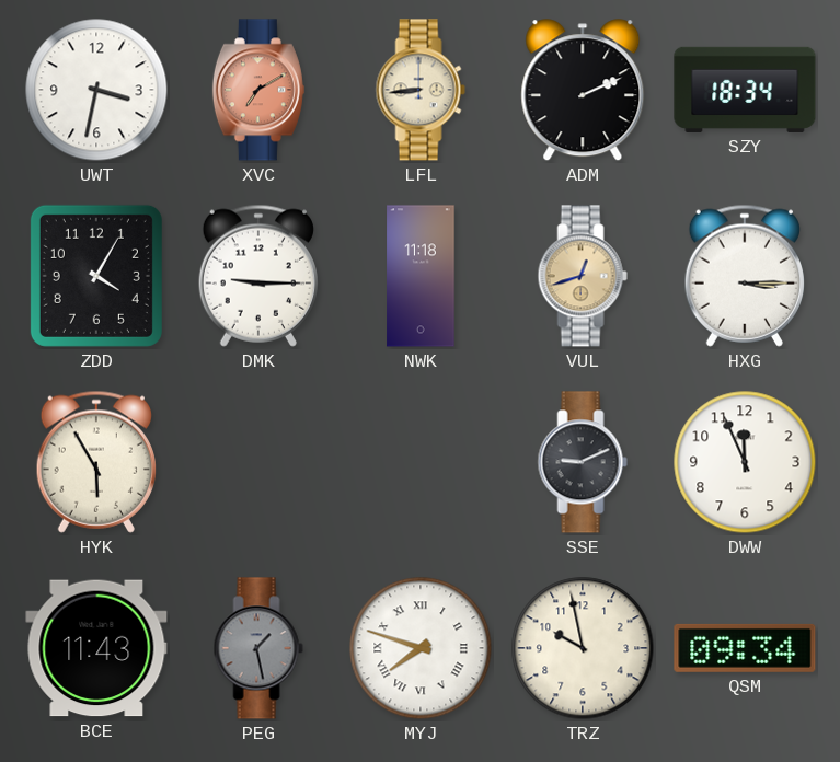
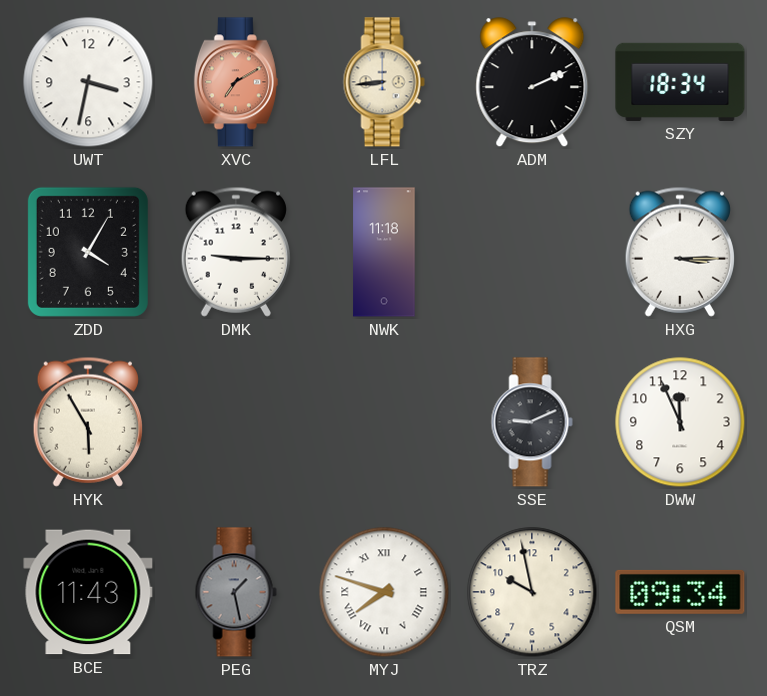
VUL: 12:42 -> none
